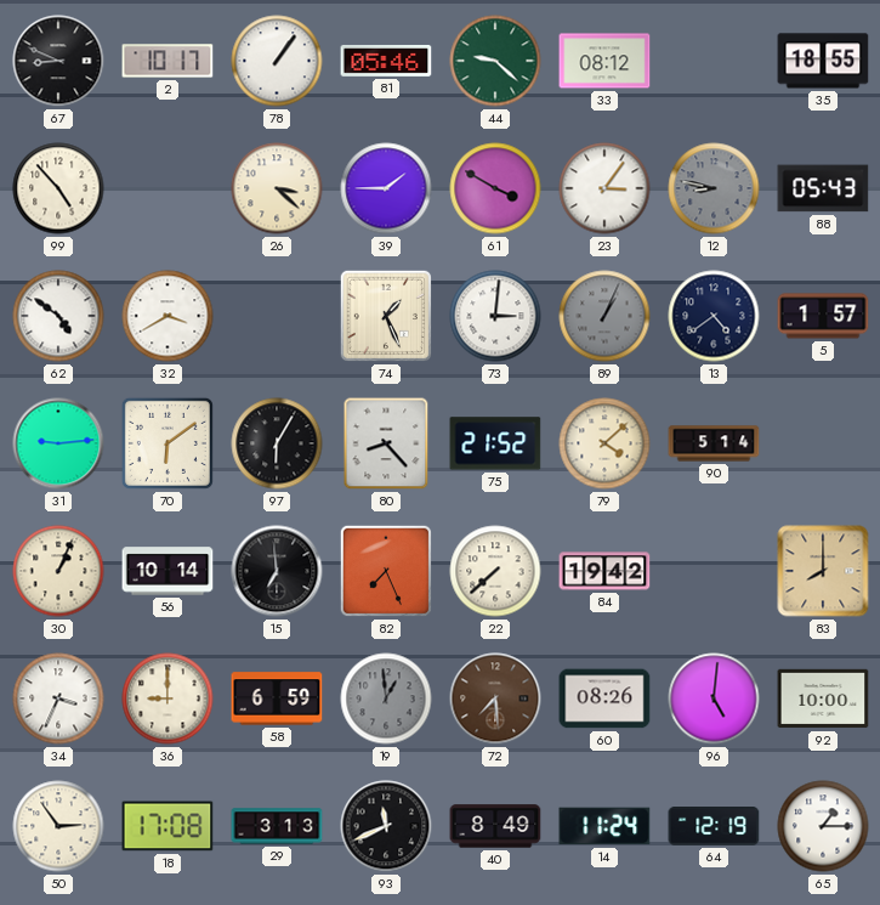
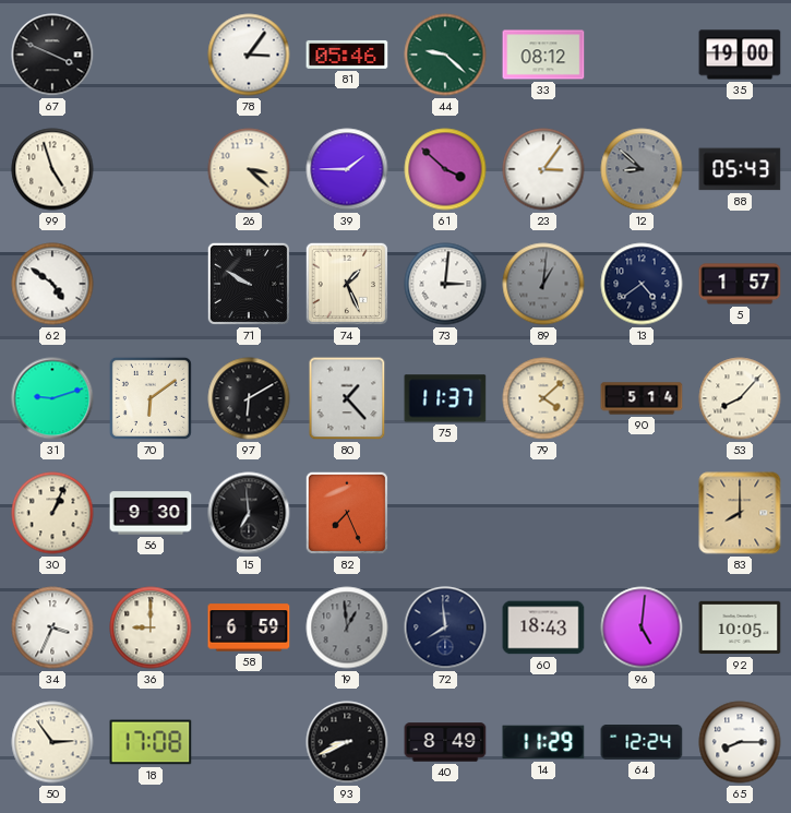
67: 8:49 -> 3:49
2: 10:17 -> none
78: 1:06 -> 3:06
35: 18:55 -> 19:00
99: 4:53 -> 4:57
61: 3:50 -> 3:52
12: 8:47 -> 8:52
32: 3:40 -> none
71: none -> 9:50
89: 1:04 -> 1:01
31: 9:14 -> 9:12
97: 6:05 -> 6:10
80: 8:23 -> 1:23
75: 21:52 -> 11:37
53: none -> 8:07
56: 10:14 -> 9:30
22: 7:38 -> none
84: 19:42 -> none
72: 7:29 -> 7:59
72 dial: brown -> navy
60: 08:26 -> 18:43
92: 10:00 -> 10:05
29: 3:13 -> none
93: 11:41 -> 8:41
14: 11:24 -> 11:29
64: 12:19 -> 12:24
65: 1:15 -> 8:15
